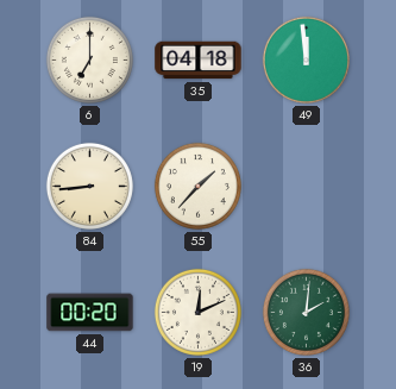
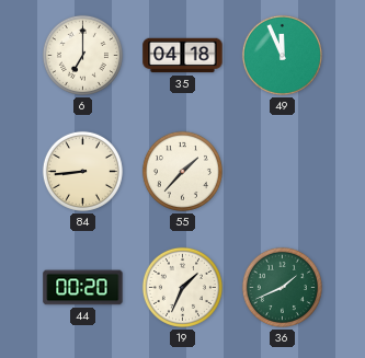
49: 11:59 -> 11:56
19: 12:11 -> 1:34
36: 2:01 -> 1:41
